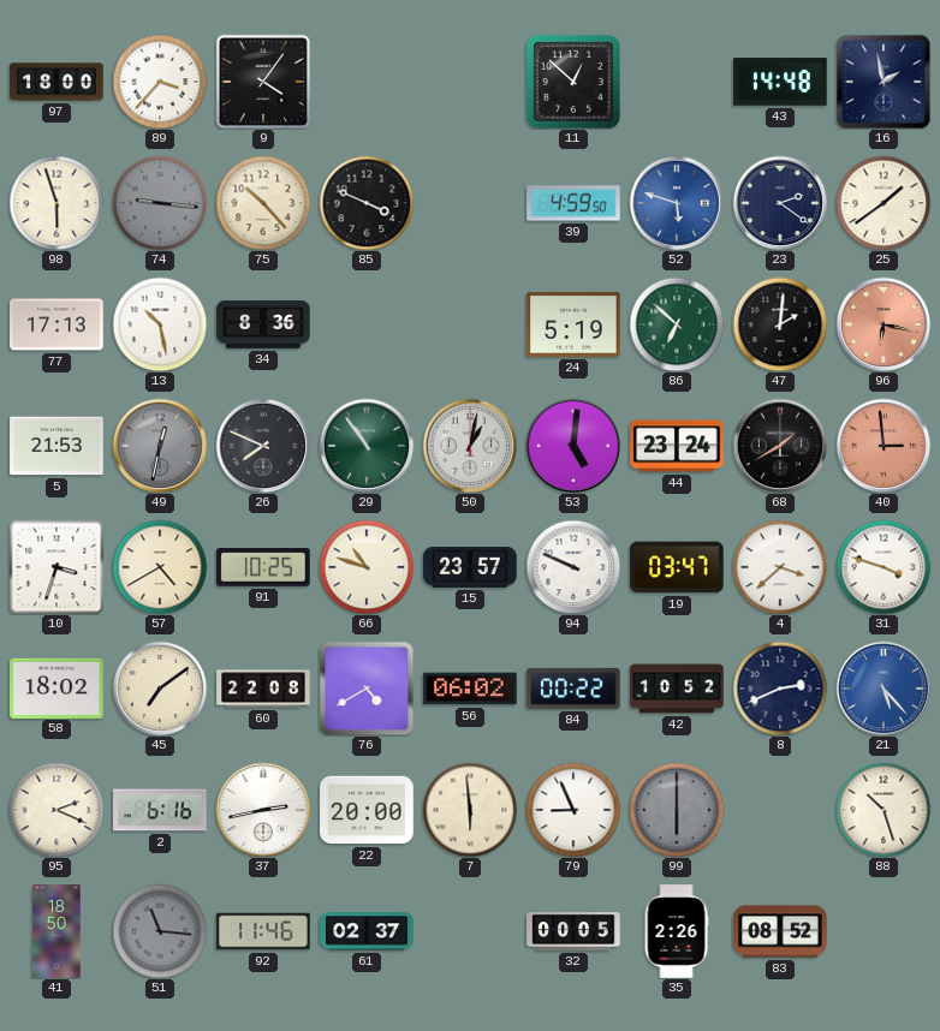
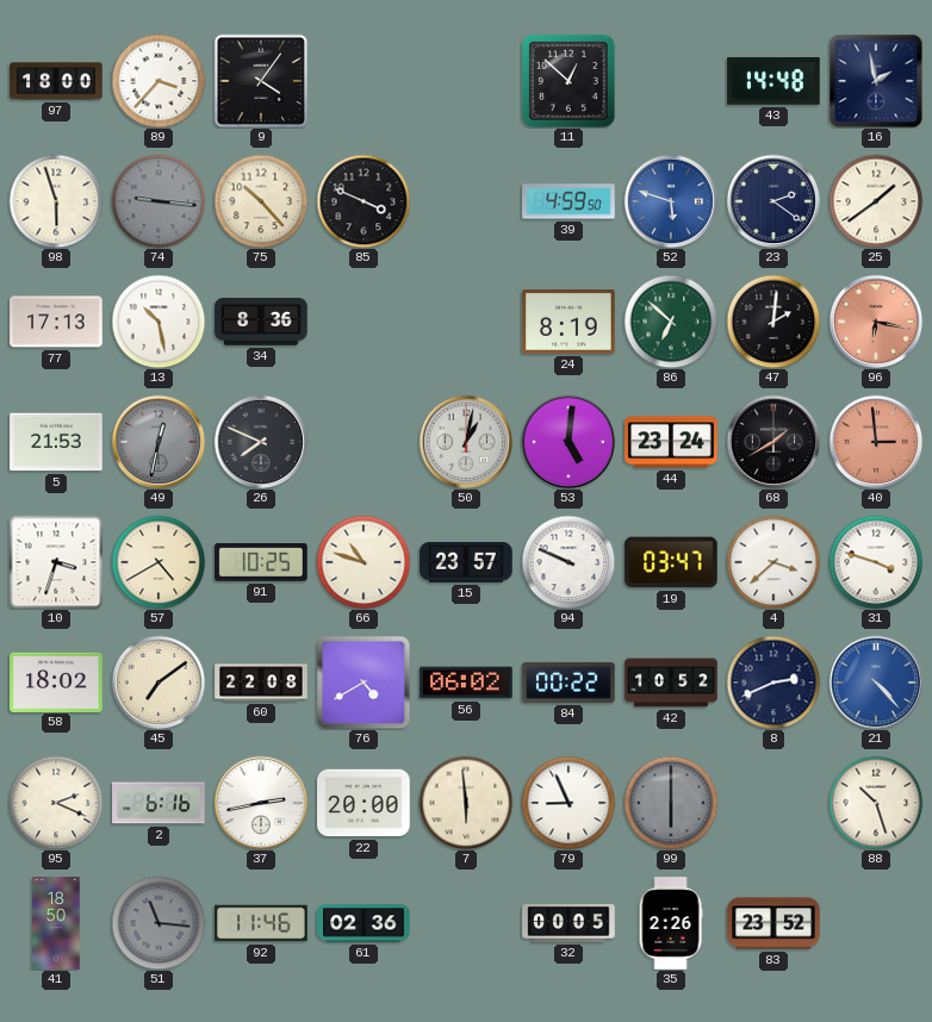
24: 5:19 -> 8:19
29: 10:54 -> none
21: 5:23 -> 4:23
61: 02:37 -> 02:36
83: 08:52 -> 23:52
